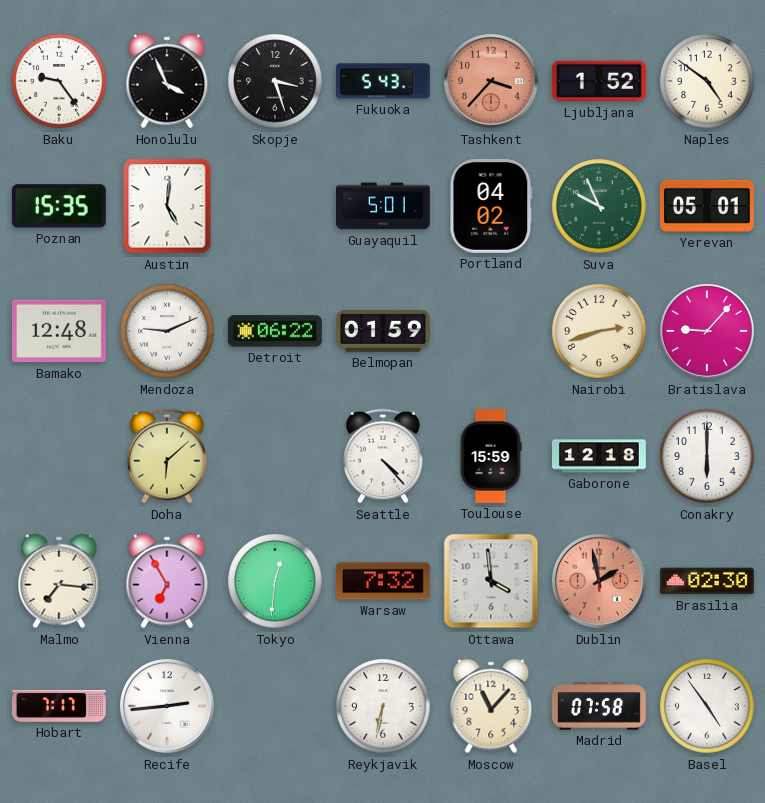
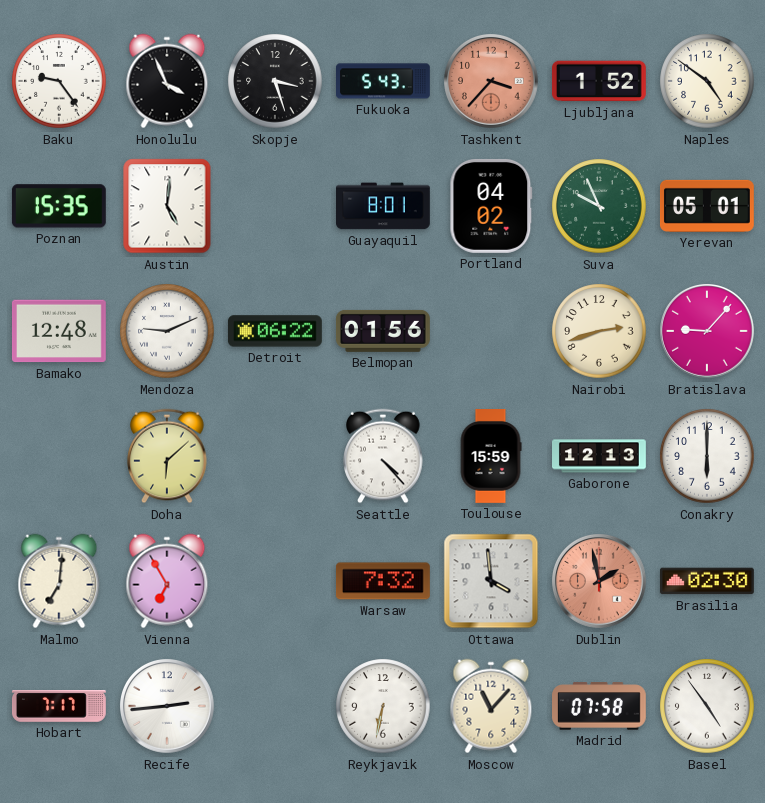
Guayaquil: 5:01 -> 8:01
Belmopan: 01:59 -> 01:56
Gaborone: 12:18 -> 12:13
Malmo: 7:16 -> 7:01
Tokyo: 12:31 -> none
